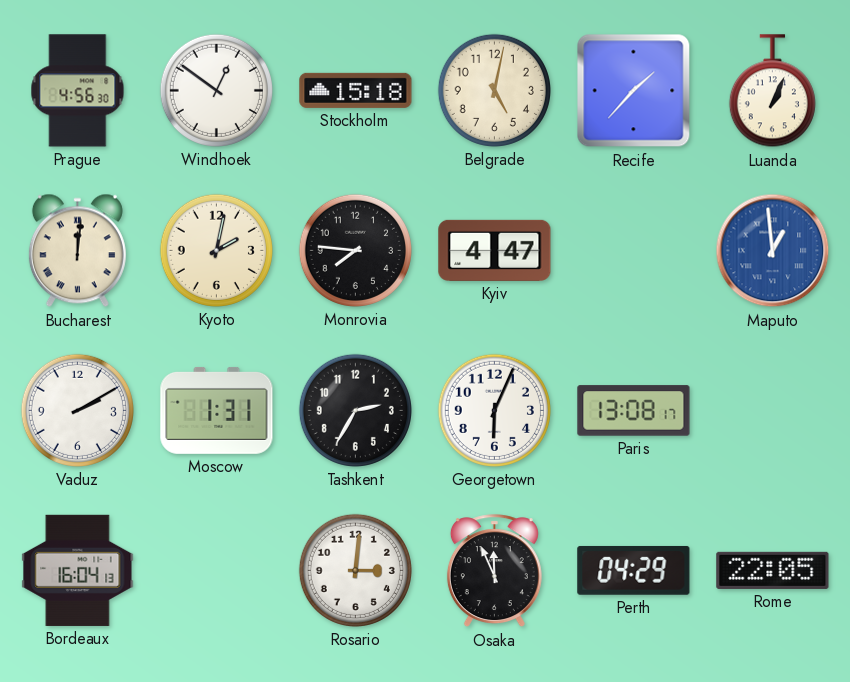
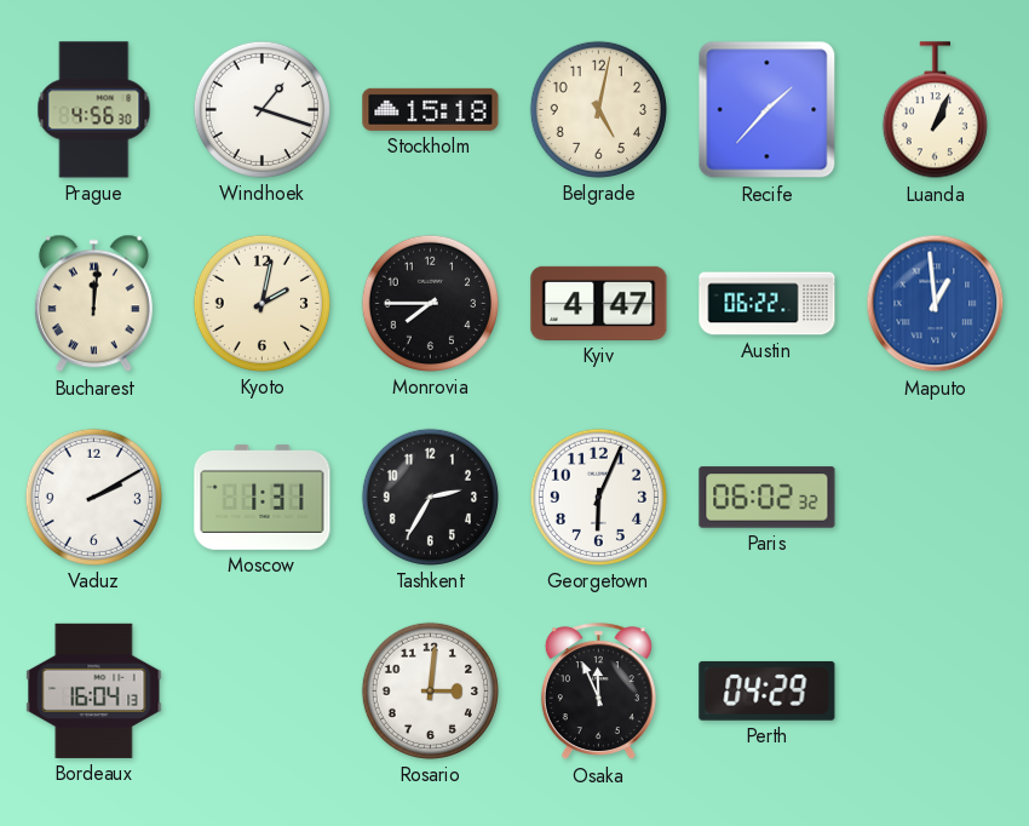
Windhoek: 12:51 -> 1:18
Monrovia: 7:46 -> 7:45
Austin: none -> 06:22
Paris: 13:08 -> 06:02
Rome: 22:05 -> none
